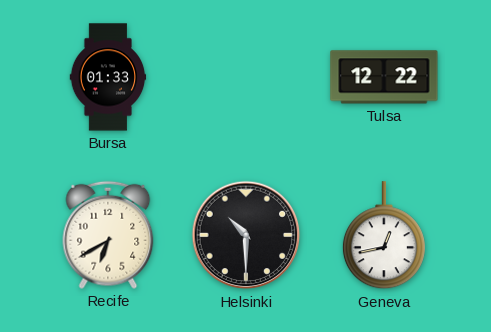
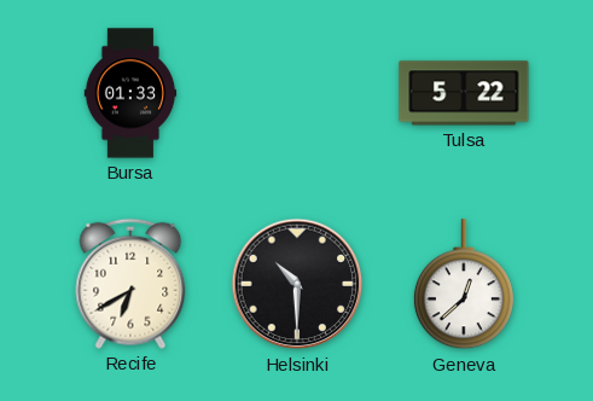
Tulsa: 12:22 -> 5:22
Geneva: 12:43 -> 12:38
